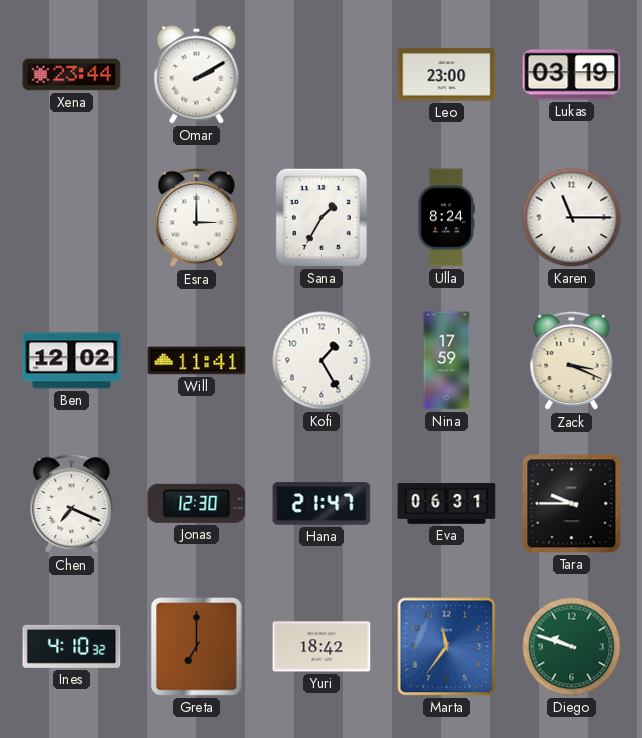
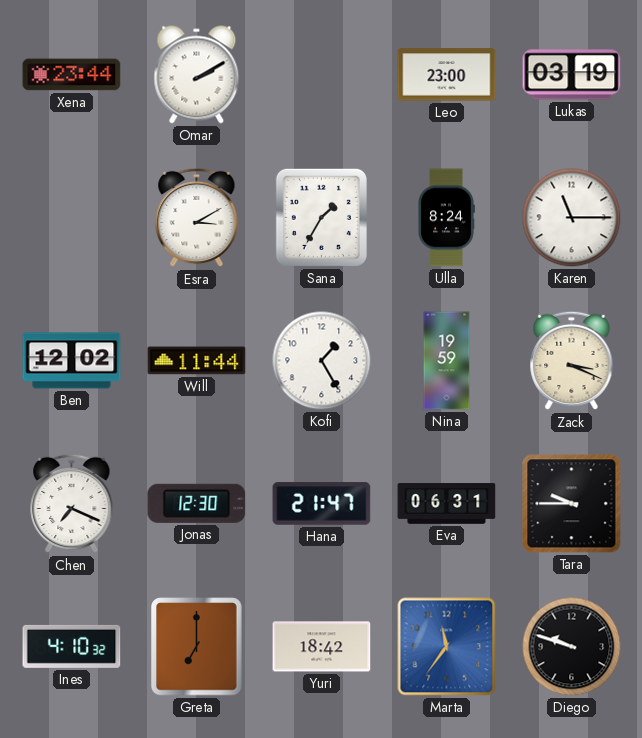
Esra: 3:00 -> 3:10
Will: 11:41 -> 11:44
Nina: 17:59 -> 19:59
Diego dial: green -> black
